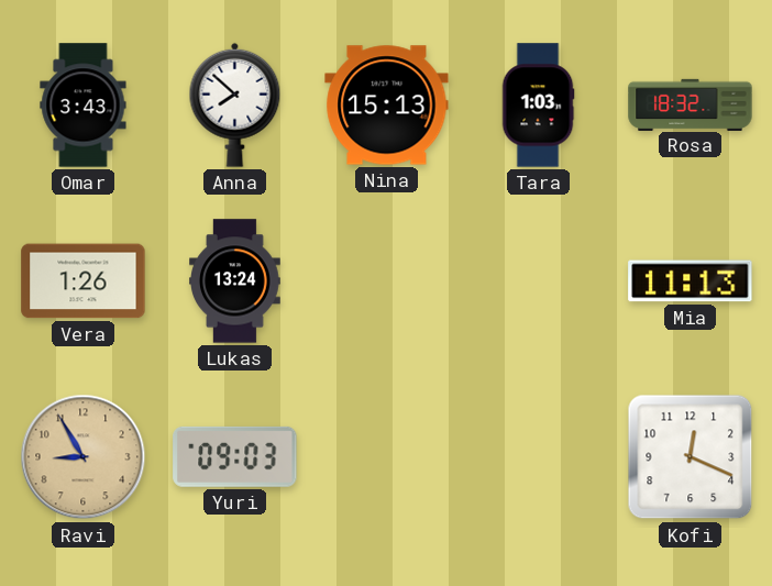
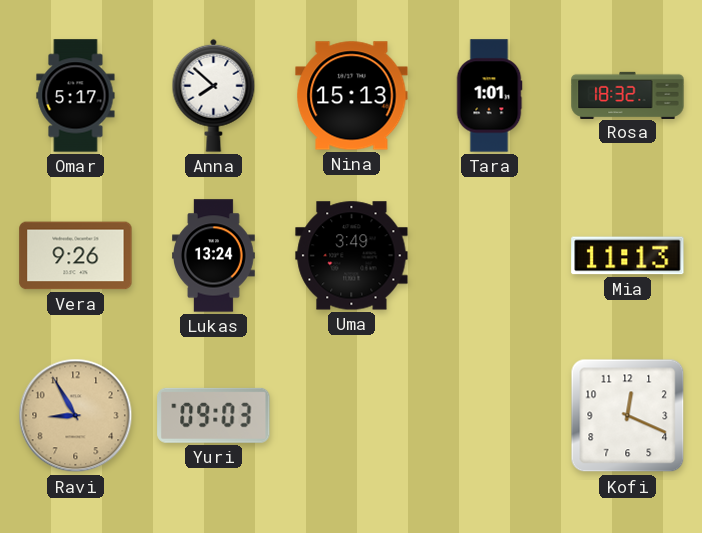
Omar: 3:43 -> 5:17
Tara: 1:03 -> 1:01
Vera: 1:26 -> 9:26
Uma: none -> 3:49
